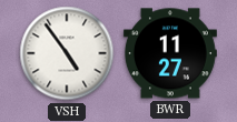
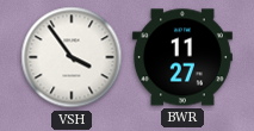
VSH: 4:54 -> 3:54
